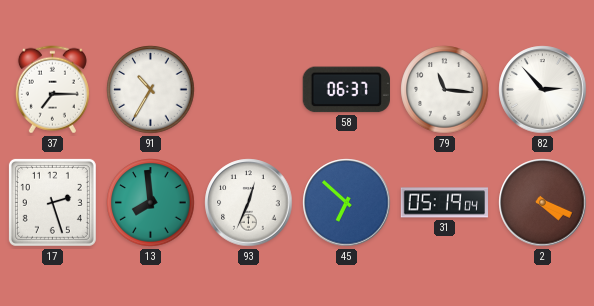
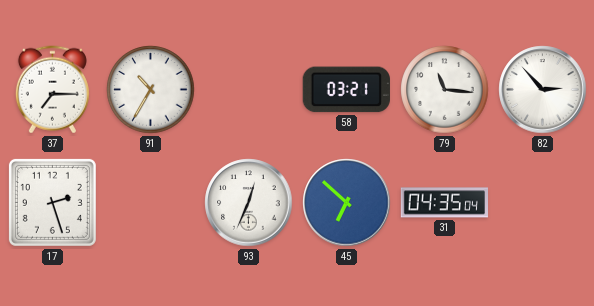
58: 06:37 -> 03:21
13: 7:59 -> none
31: 05:19 -> 04:35
2: 4:19 -> none
